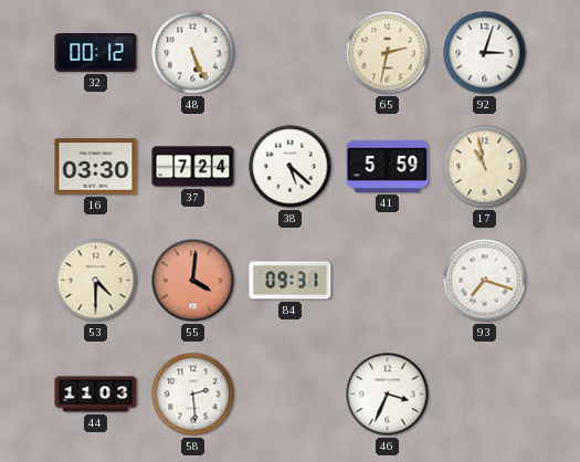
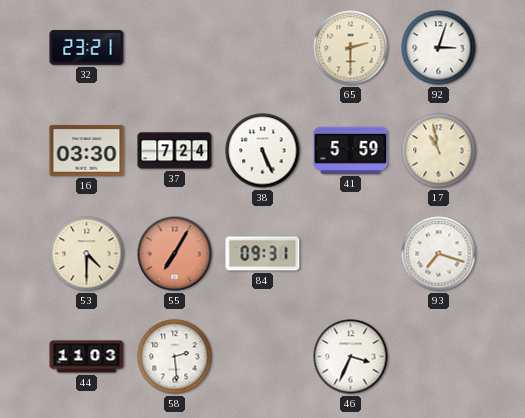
32: 00:12 -> 23:21
48: 5:26 -> none
65: 2:32 -> 2:30
38: 5:22 -> 5:26
55: 4:01 -> 7:05
